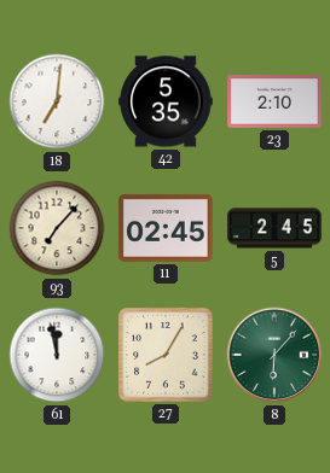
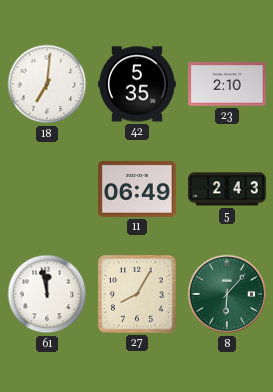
93: 7:07 -> none
11: 02:45 -> 06:49
5: 2:45 -> 2:43
